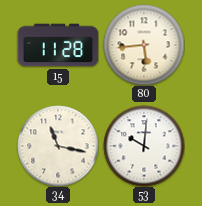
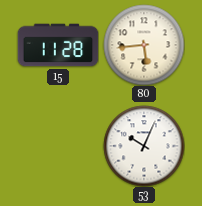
34: 11:17 -> none
53: 10:01 -> 10:04
